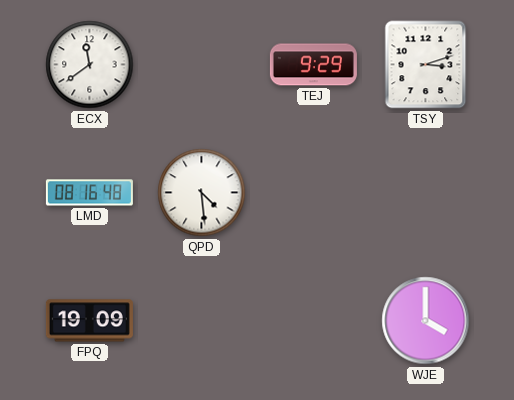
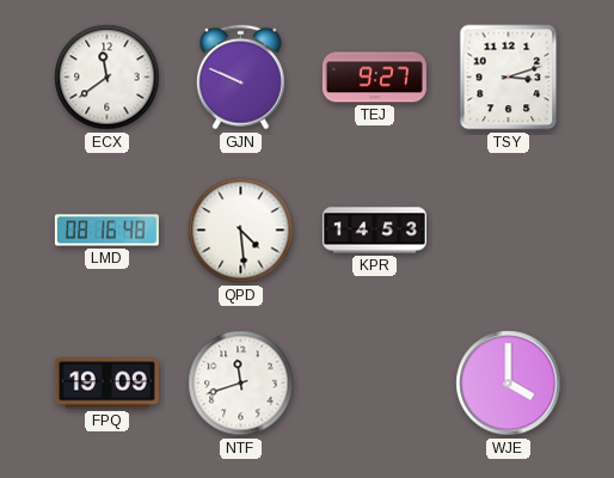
GJN: none -> 9:49
TEJ: 9:29 -> 9:27
KPR: none -> 14:53
NTF: none -> 11:42
